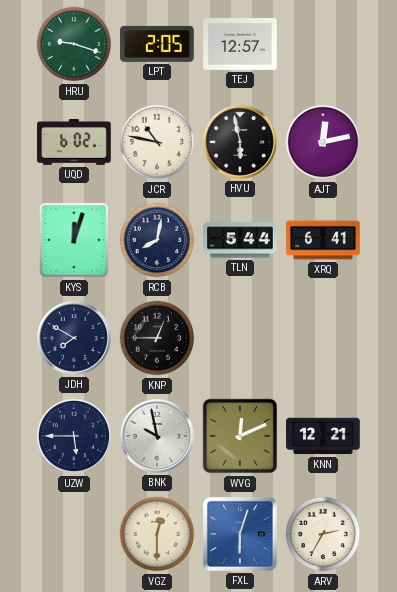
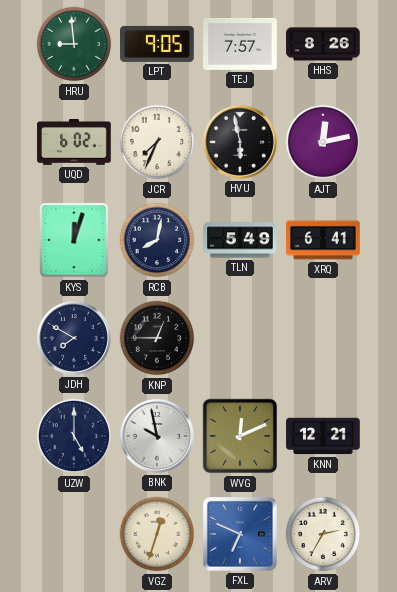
HRU: 9:18 -> 8:59
LPT: 2:05 -> 9:05
TEJ: 12:57 -> 7:57
HHS: none -> 8:26
JCR: 10:47 -> 7:34
TLN: 5:44 -> 5:49
UZW: 5:45 -> 5:00
VGZ: 12:30 -> 12:33
FXL: 6:03 -> 6:49
